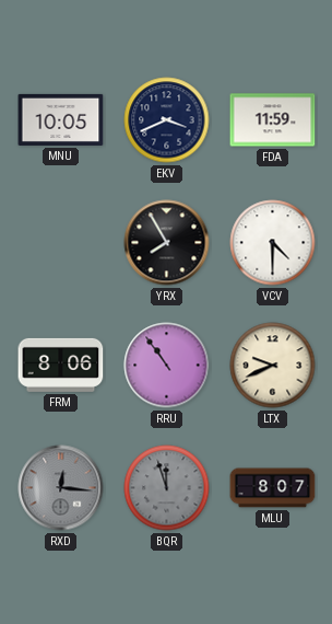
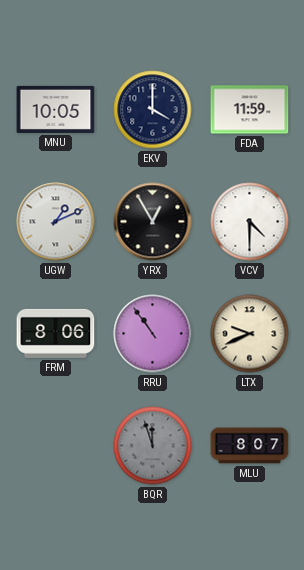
EKV: 3:41 -> 4:00
UGW: none -> 1:11
YRX: 7:55 -> 12:55
RXD: 12:16 -> none
